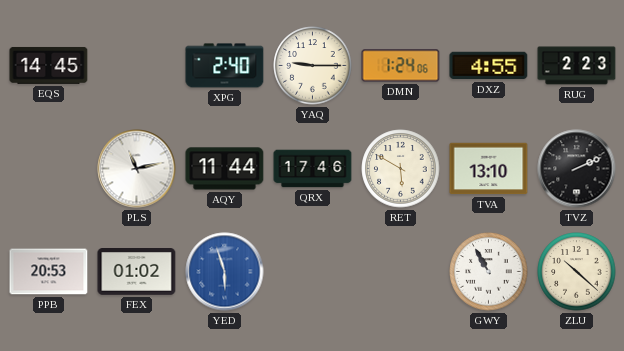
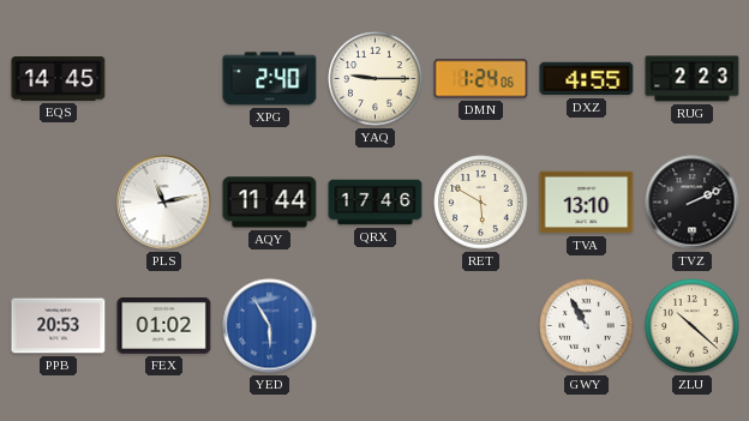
YED: 5:57 -> 5:55
